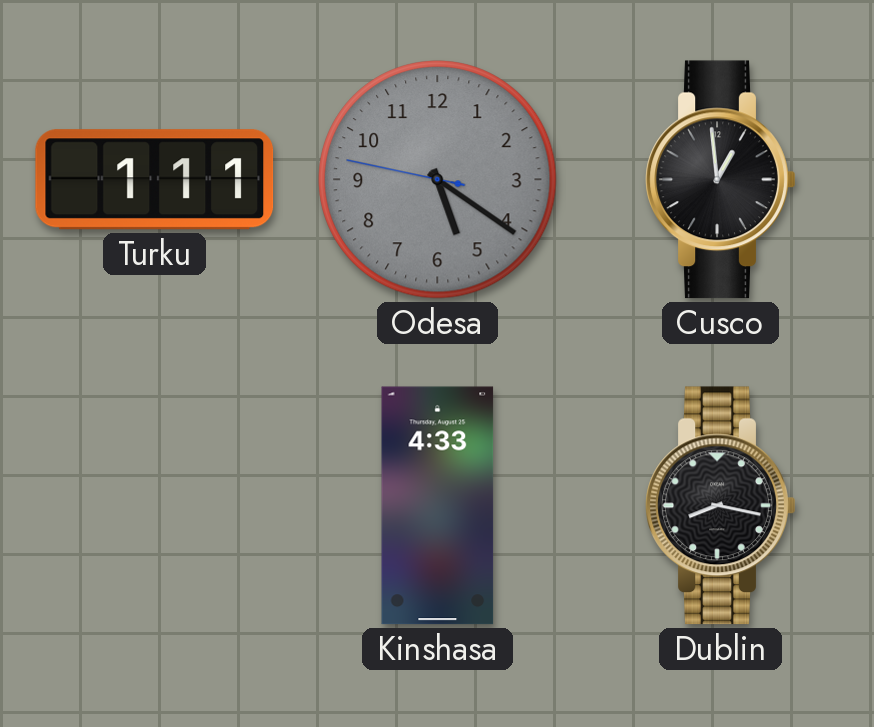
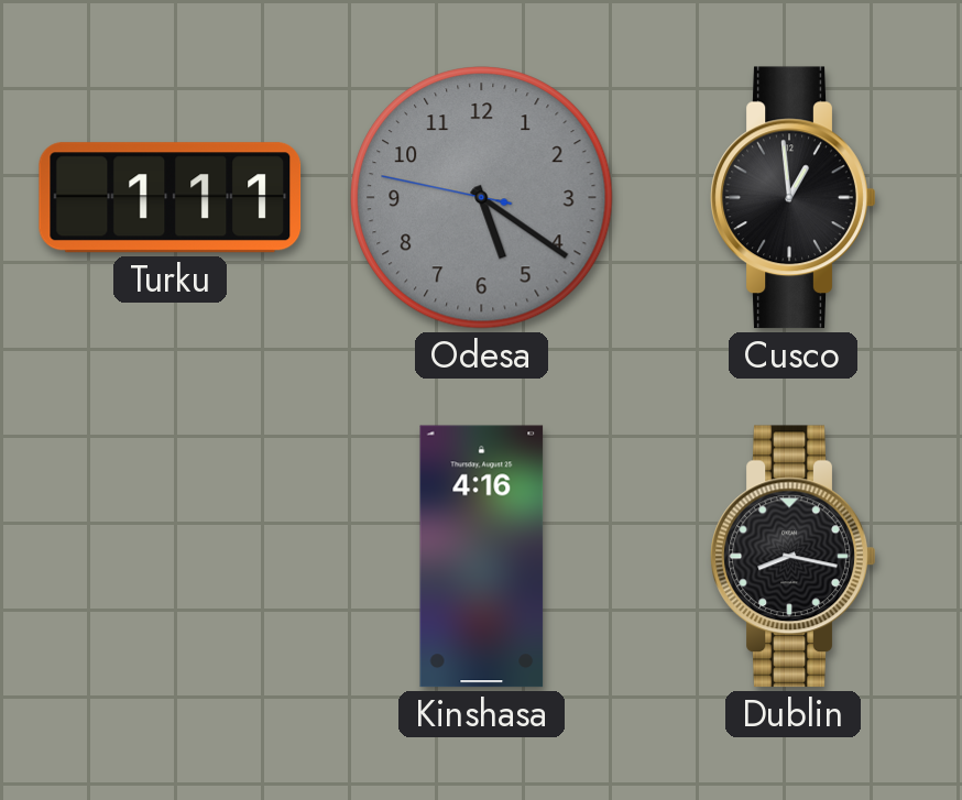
Kinshasa: 4:33 -> 4:16
